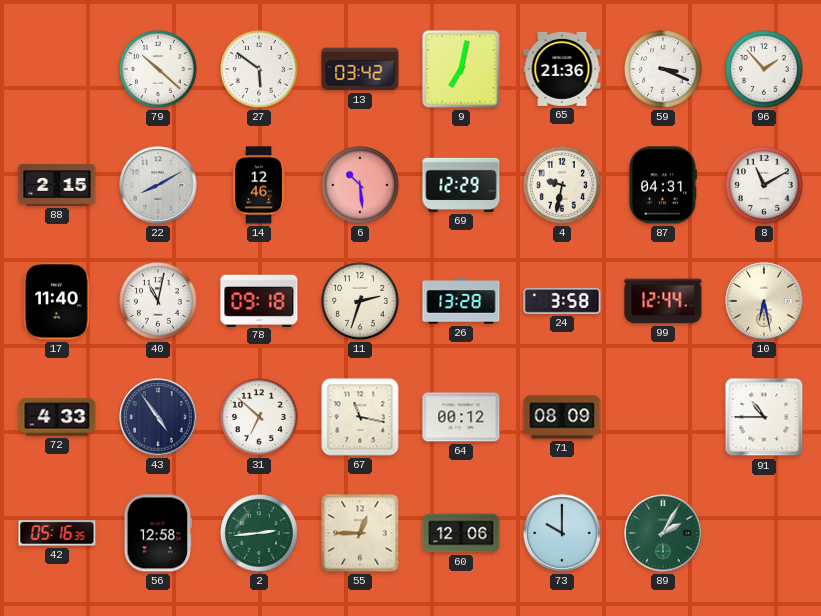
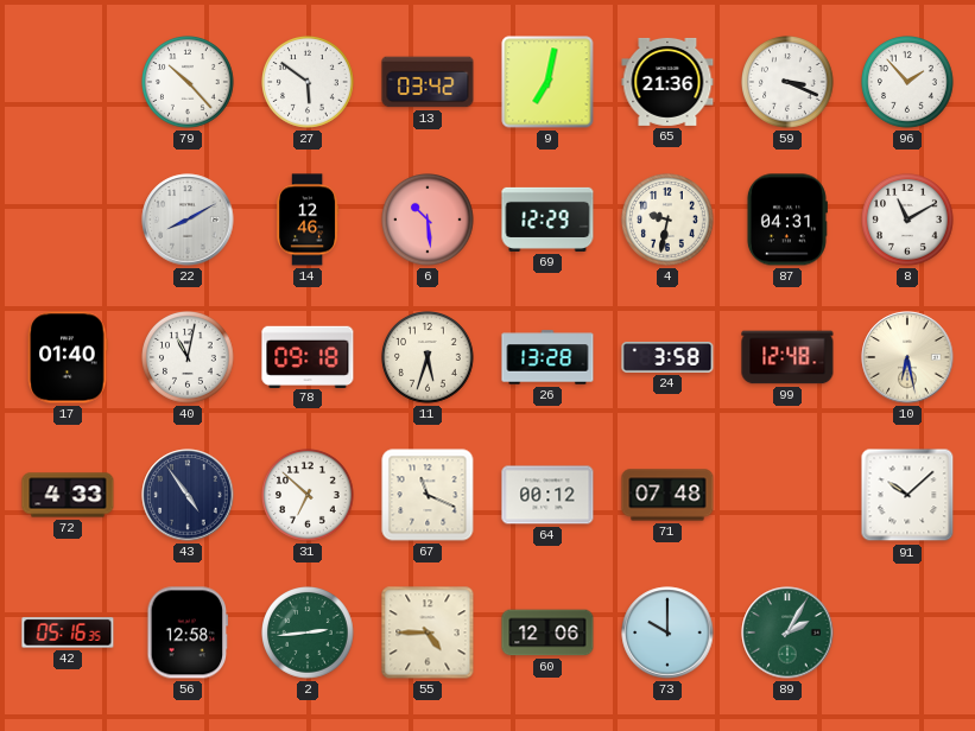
79: 10:22 -> 10:23
88: 2:15 -> none
17: 11:40 -> 01:40
11: 2:33 -> 5:33
99: 12:44 -> 12:48
67: 11:17 -> 11:19
71: 08:09 -> 07:48
91: 10:45 -> 10:08
55: 12:45 -> 4:45
